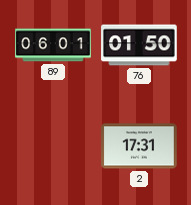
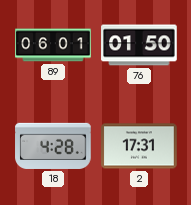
18: none -> 4:28
